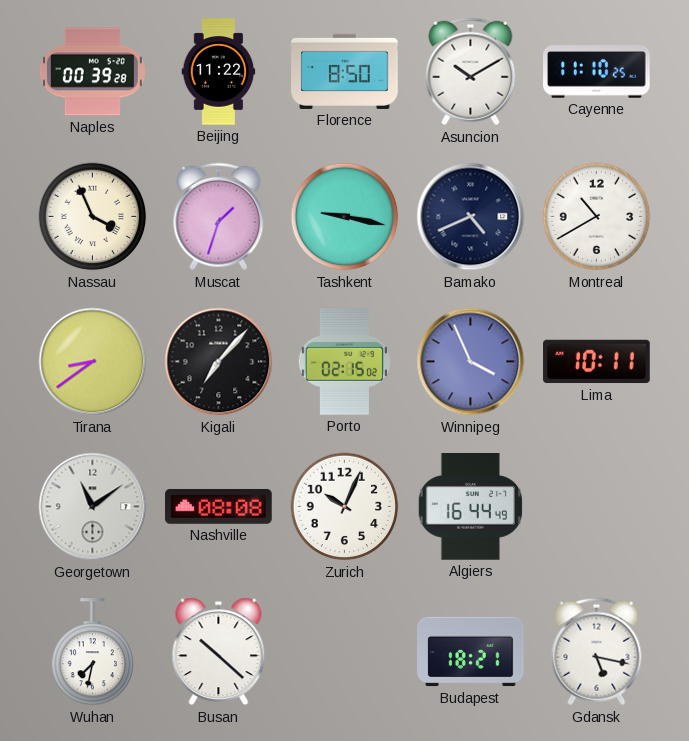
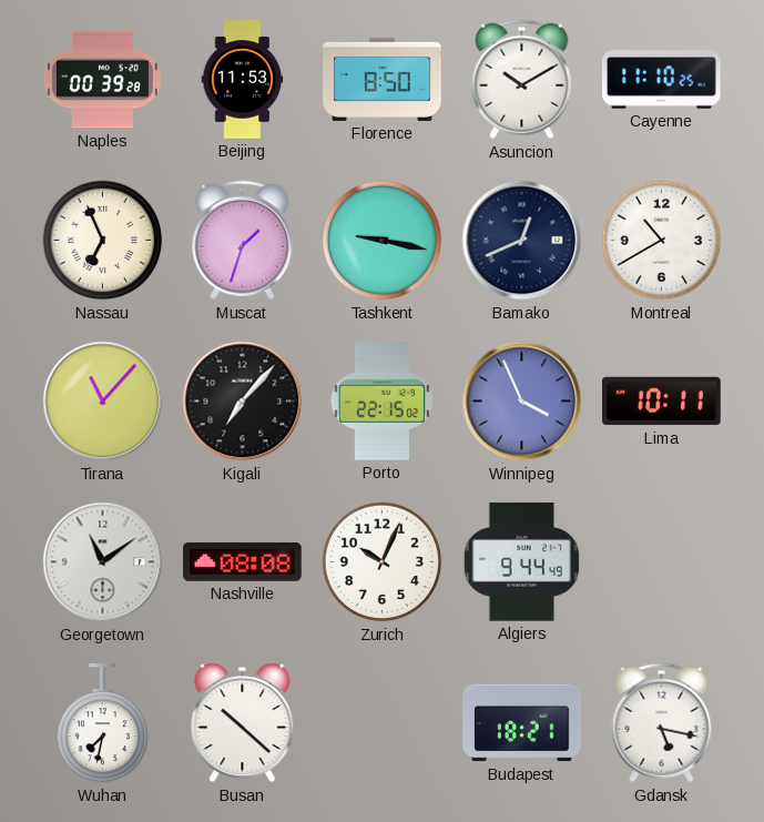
Beijing: 11:22 -> 11:53
Nassau: 3:56 -> 6:56
Bamako: 4:41 -> 12:41
Tirana: 8:39 -> 11:07
Porto: 02:15 -> 22:15
Algiers: 16:44 -> 9:44
